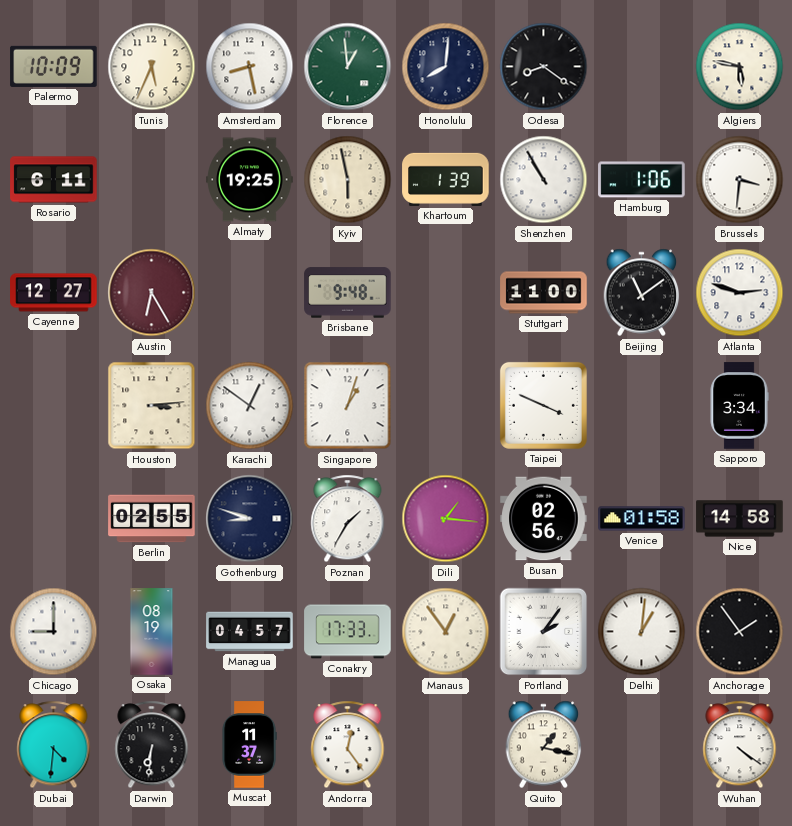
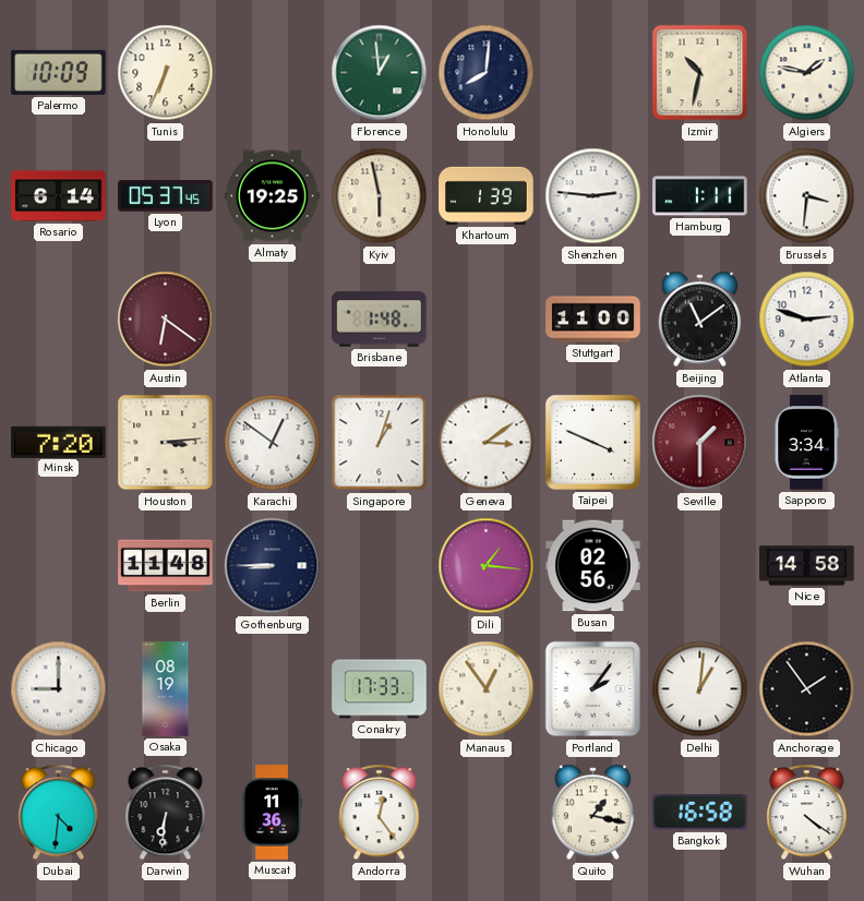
Tunis: 5:34 -> 6:34
Amsterdam: 8:28 -> none
Odesa: 8:21 -> none
Izmir: none -> 10:32
Algiers: 5:47 -> 1:47
Rosario: 6:11 -> 6:14
Lyon: none -> 05:37
Shenzhen: 10:55 -> 2:46
Hamburg: 1:06 -> 1:11
Cayenne: 12:27 -> none
Austin: 6:25 -> 6:21
Brisbane: 9:48 -> 1:48
Minsk: none -> 7:20
Geneva: none -> 3:09
Seville: none -> 1:30
Berlin: 02:55 -> 11:48
Gothenburg: 8:48 -> 8:45
Poznan: 1:35 -> none
Venice: 01:58 -> none
Managua: 04:57 -> none
Muscat: 11:37 -> 11:36
Bangkok: none -> 16:58
